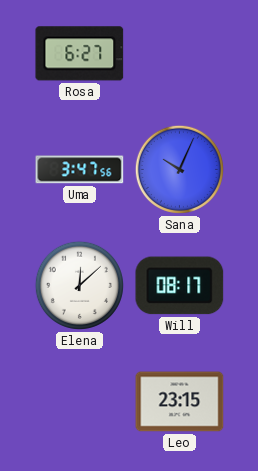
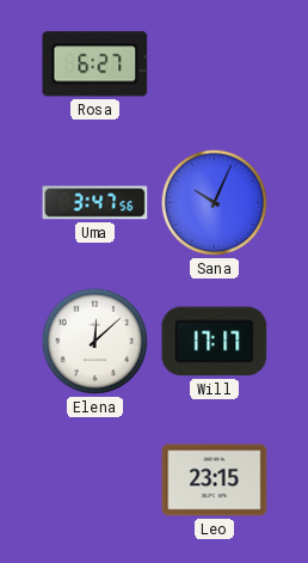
Will: 08:17 -> 17:17
